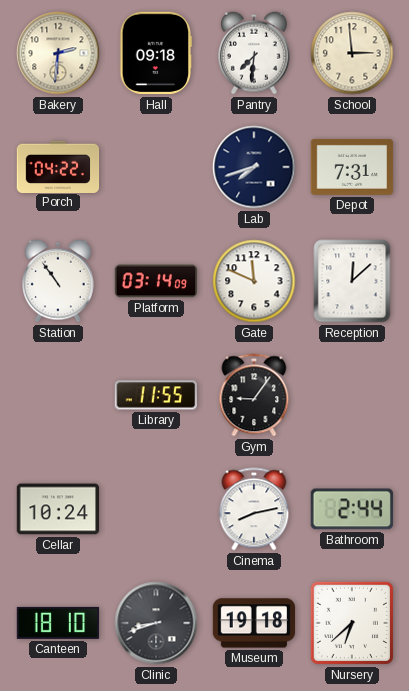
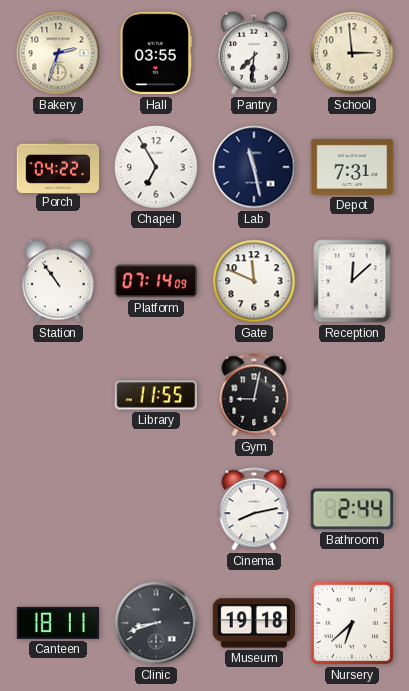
Bakery: 2:31 -> 2:33
Hall: 09:18 -> 03:55
Chapel: none -> 6:55
Lab: 7:42 -> 11:28
Platform: 03:14 -> 07:14
Gym: 9:06 -> 9:02
Cellar: 10:24 -> none
Canteen: 18:10 -> 18:11
